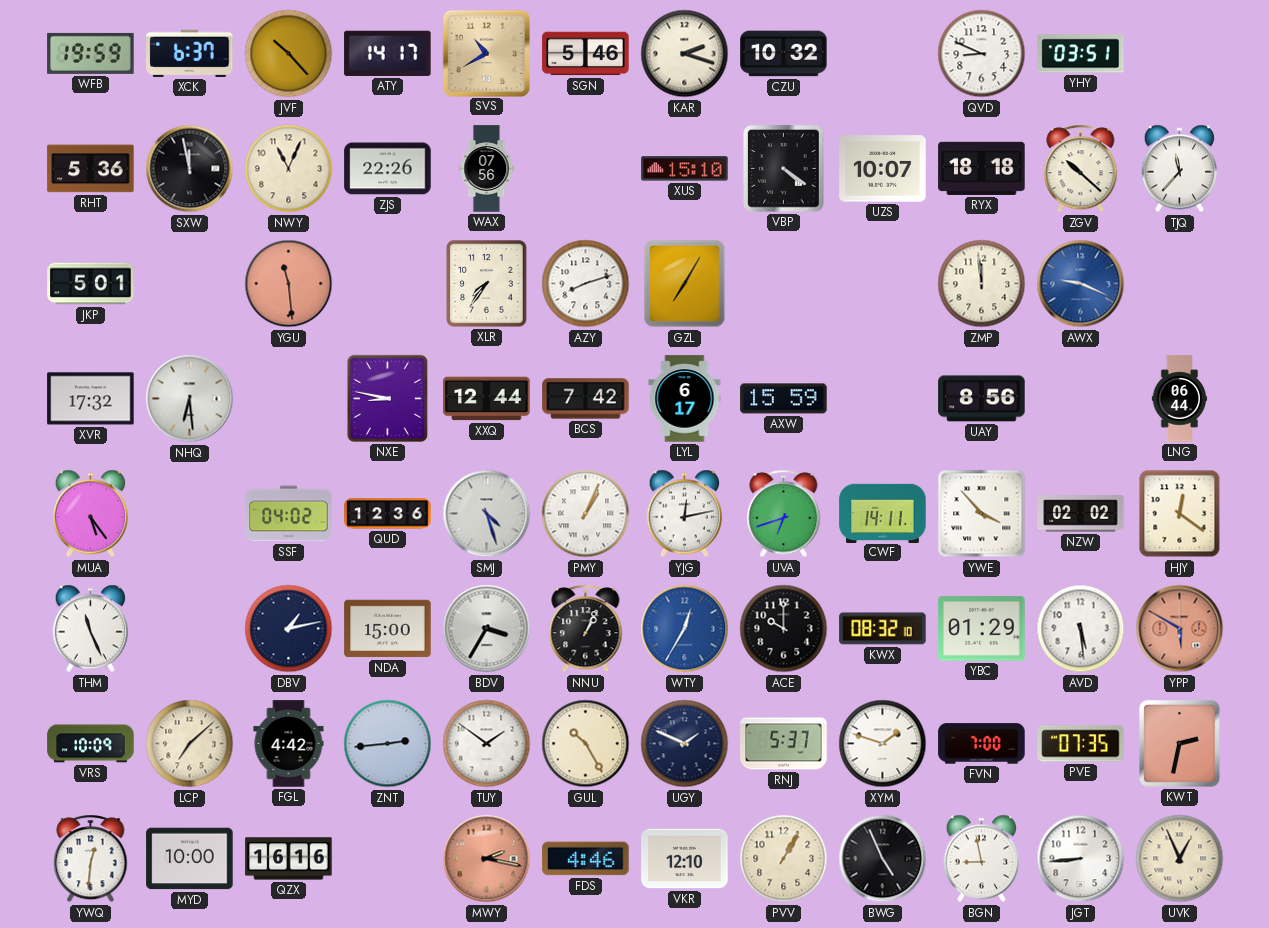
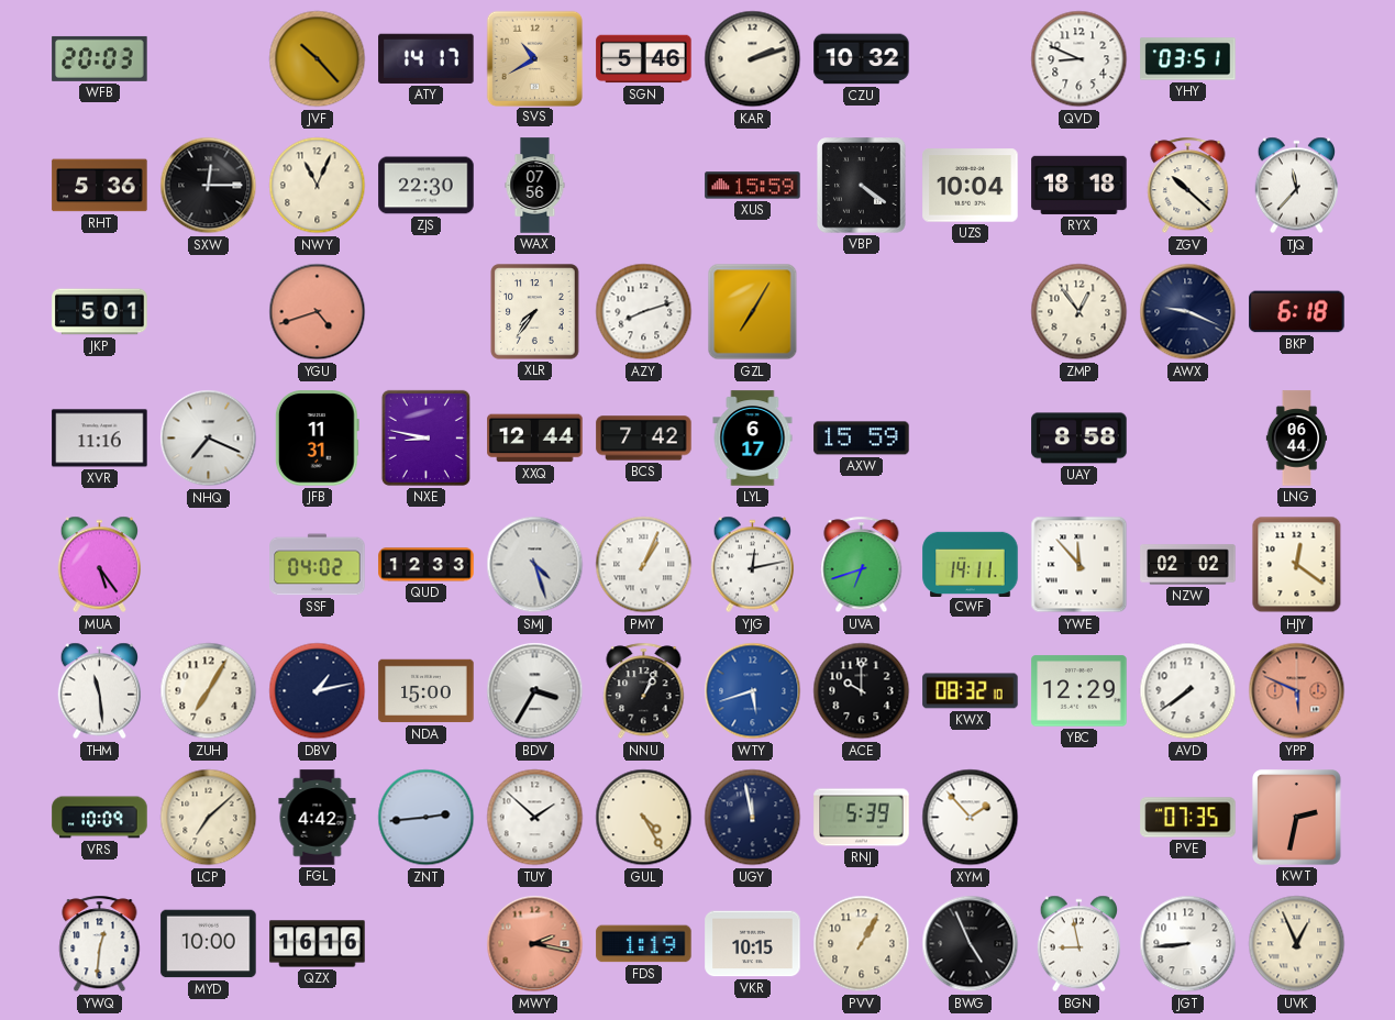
WFB: 19:59 -> 20:03
XCK: 6:37 -> none
KAR: 2:18 -> 2:12
SXW: 11:58 -> 12:15
ZJS: 22:26 -> 22:30
XUS: 15:10 -> 15:59
UZS: 10:07 -> 10:04
YGU: 11:29 -> 4:42
ZMP: 11:59 -> 12:54
AWX dial: blue -> navy
BKP: none -> 6:18
XVR: 17:32 -> 11:16
NHQ: 6:29 -> 7:19
JFB: none -> 11:31
UAY: 8:56 -> 8:58
QUD: 12:36 -> 12:33
YWE: 3:53 -> 11:53
THM: 11:26 -> 11:29
ZUH: none -> 7:05
WTY: 12:35 -> 5:42
YBC: 01:29 -> 12:29
AVD: 5:29 -> 7:39
YPP: 5:50 -> 5:49
TUY: 1:51 -> 1:52
GUL: 10:25 -> 4:25
UGY: 1:49 -> 11:58
RNJ: 5:37 -> 5:39
XYM: 1:48 -> 1:53
FVN: 7:00 -> none
FDS: 4:46 -> 1:19
VKR: 12:10 -> 10:15
